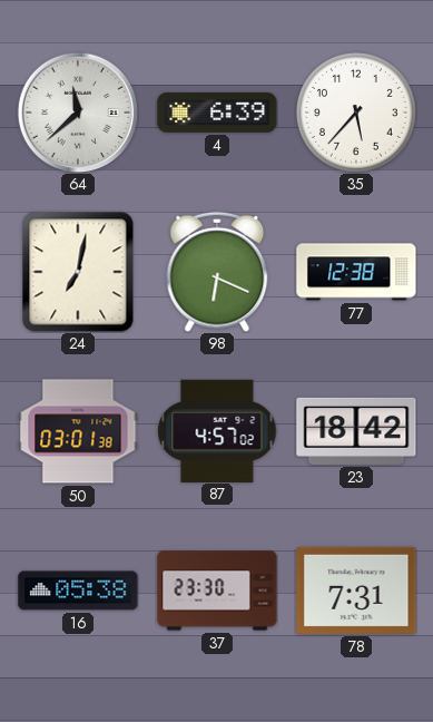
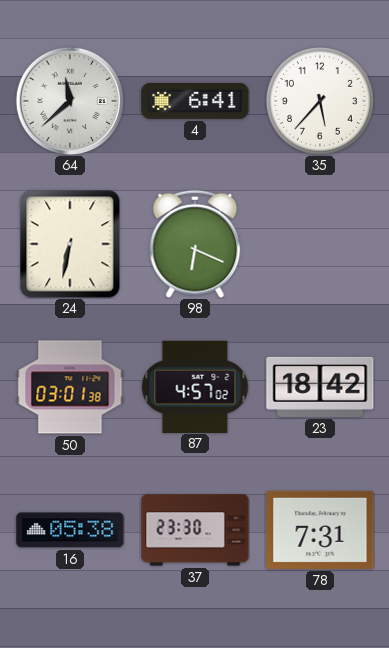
4: 6:39 -> 6:41
24: 7:02 -> 6:32
77: 12:38 -> none
